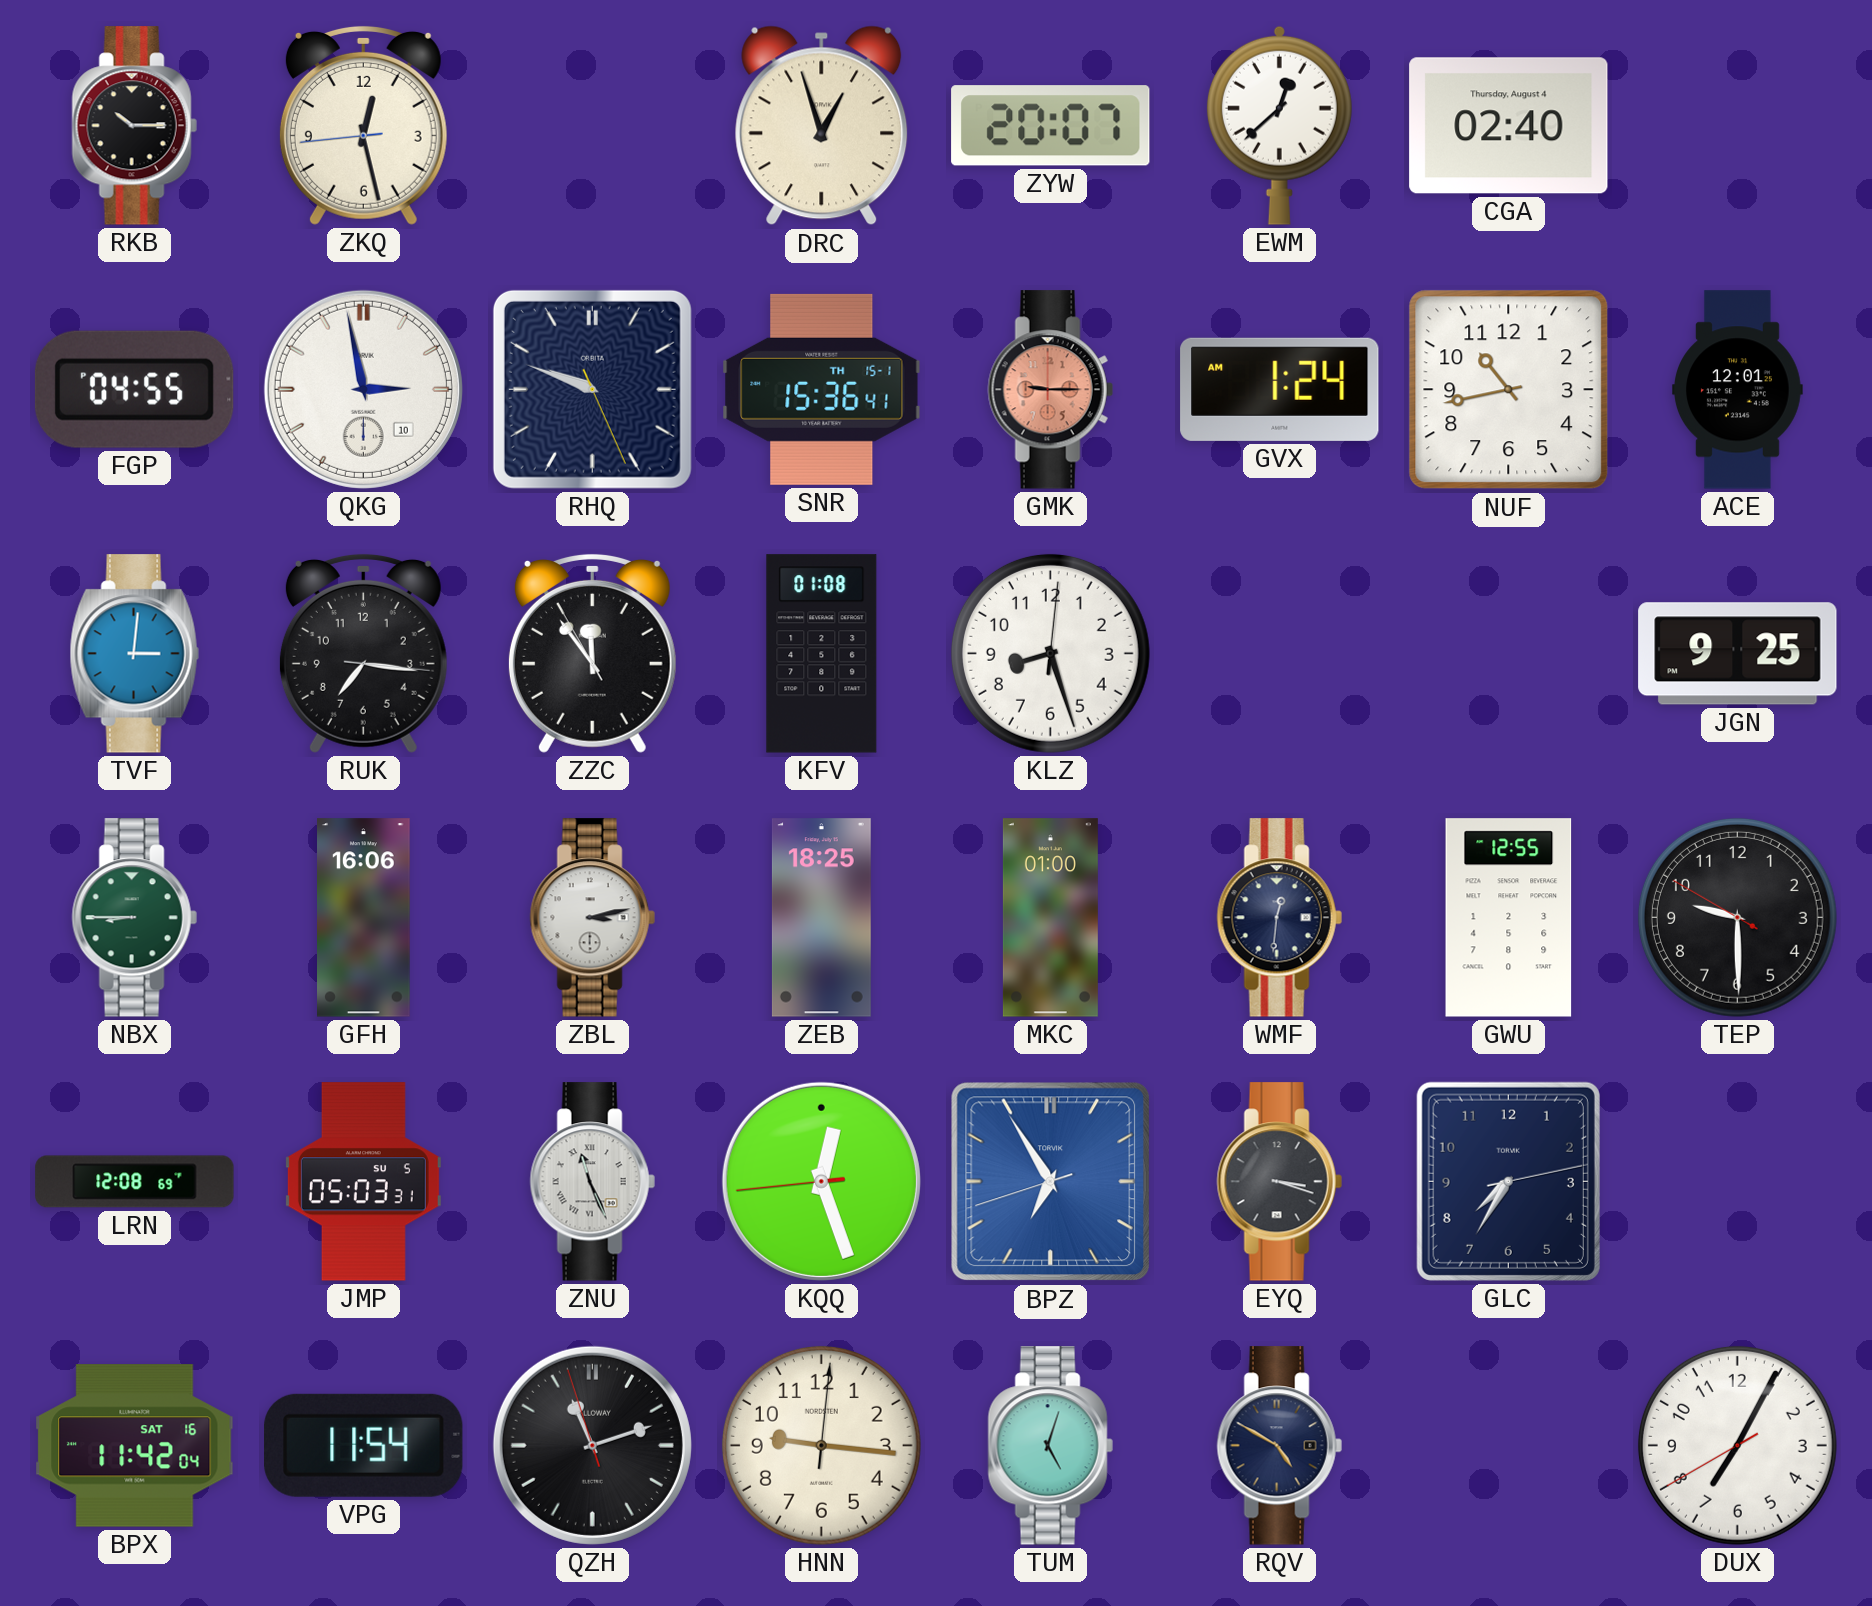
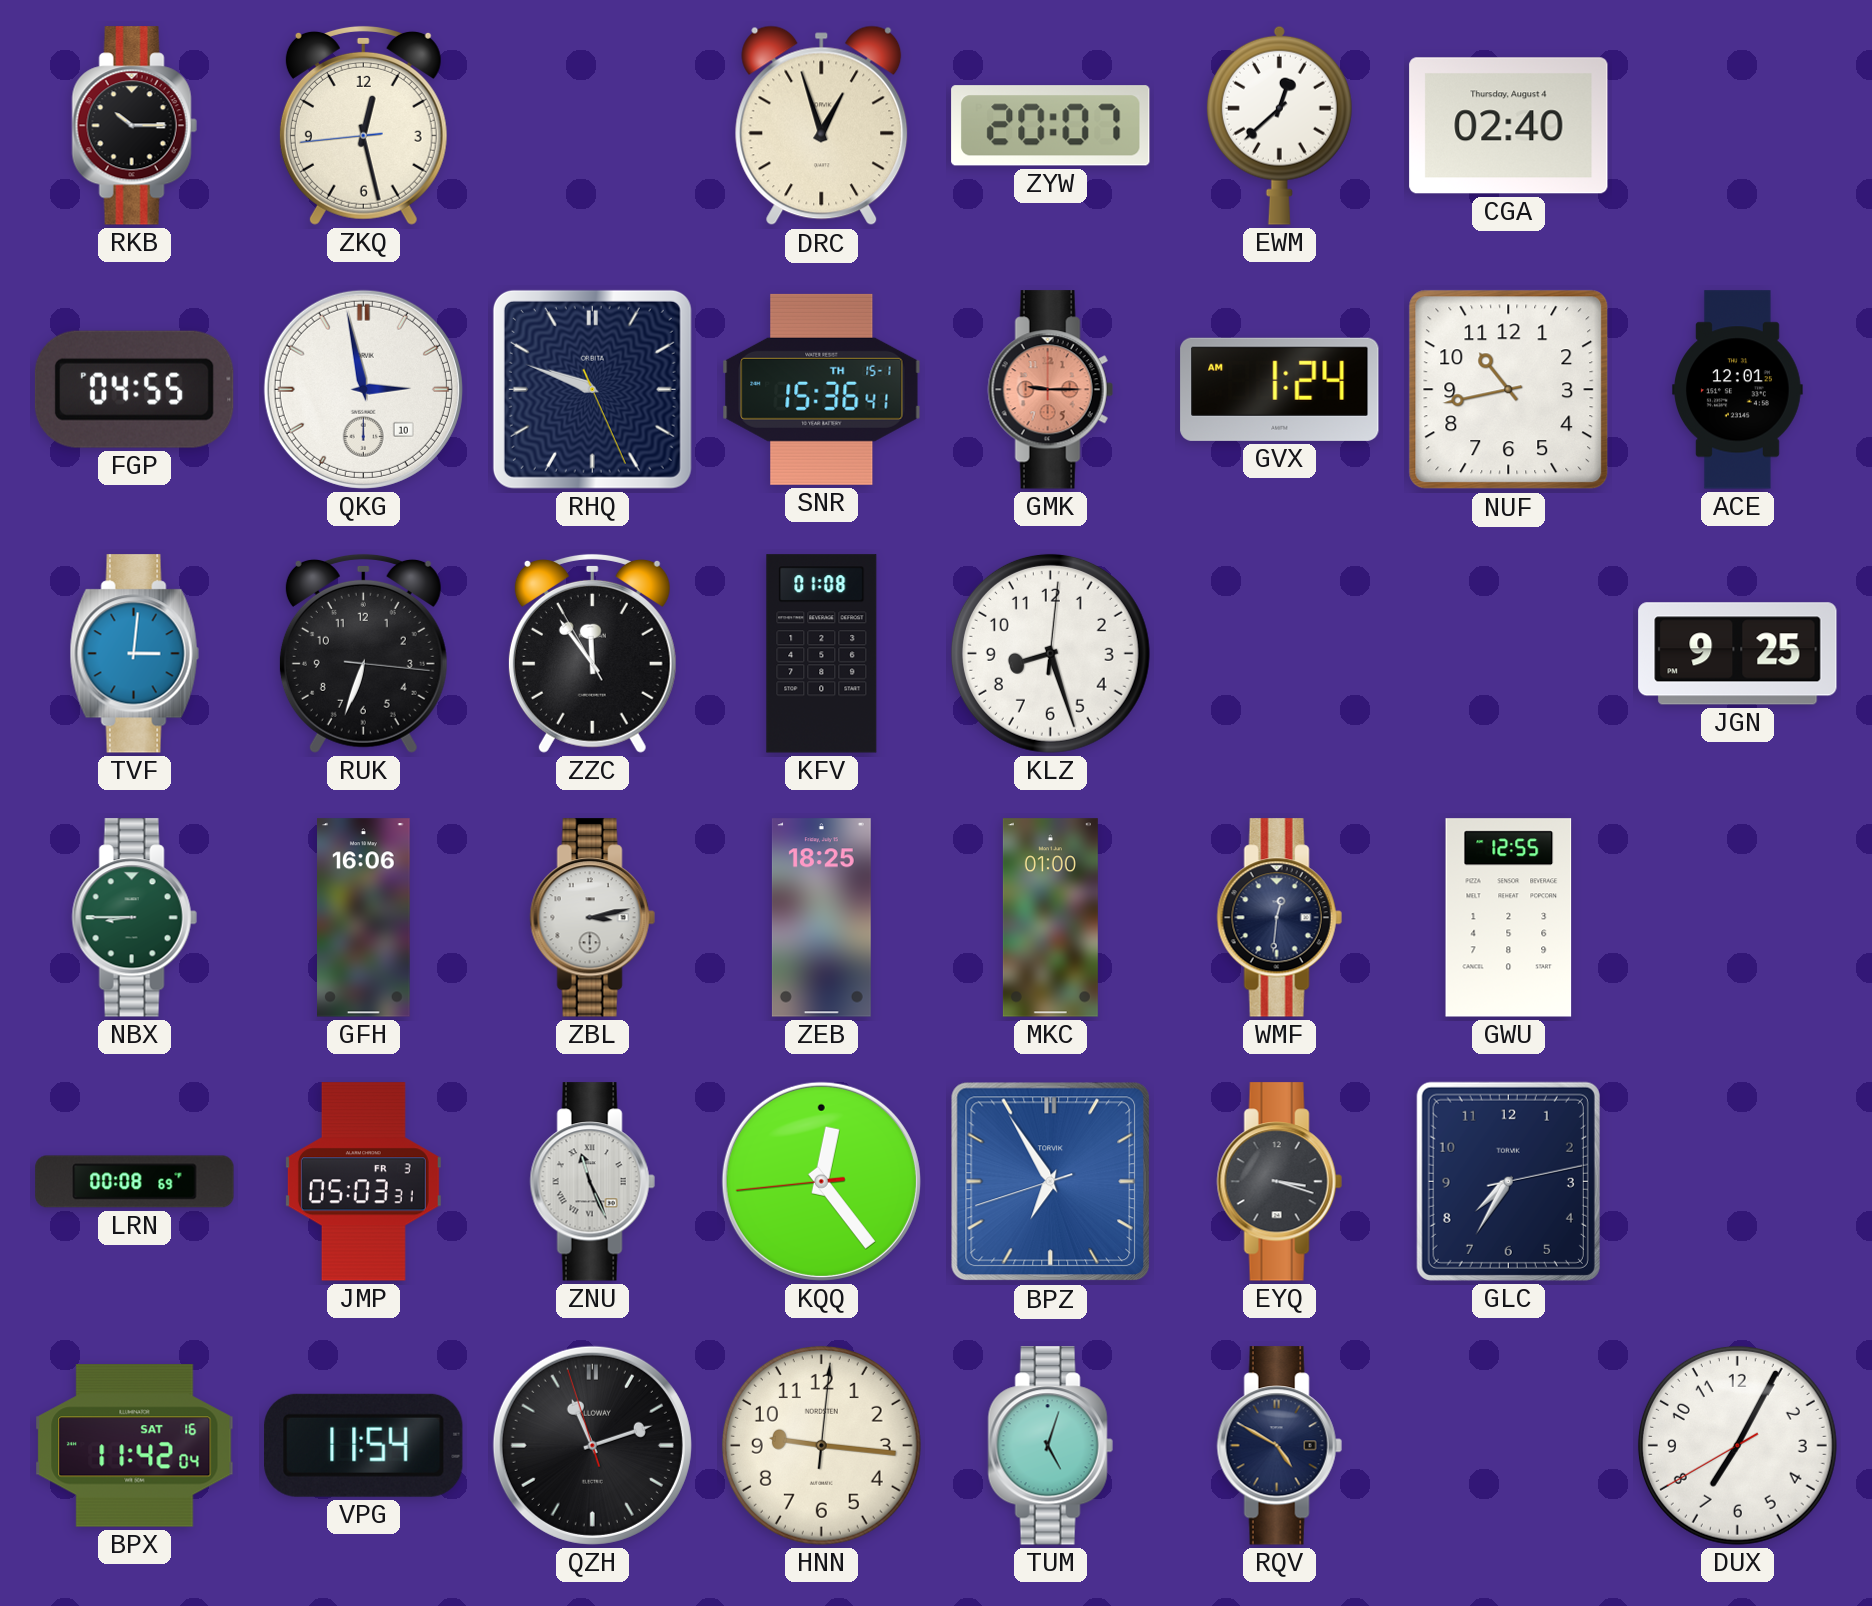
RUK: 7:16 -> 6:33
TEP: 9:29 -> none
LRN: 12:08 -> 00:08
JMP date: SU 5 -> FR 3
KQQ: 12:26 -> 12:23
